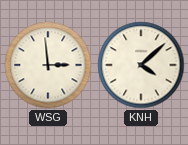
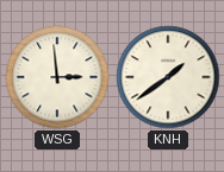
KNH: 4:08 -> 1:39
